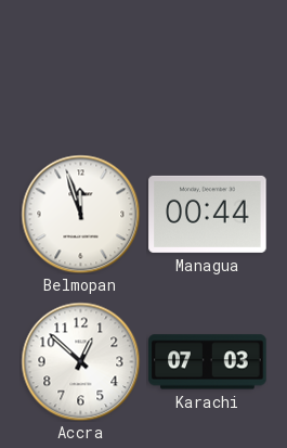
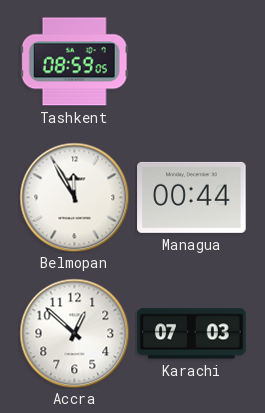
Tashkent: none -> 08:59
Belmopan: 11:57 -> 11:55
